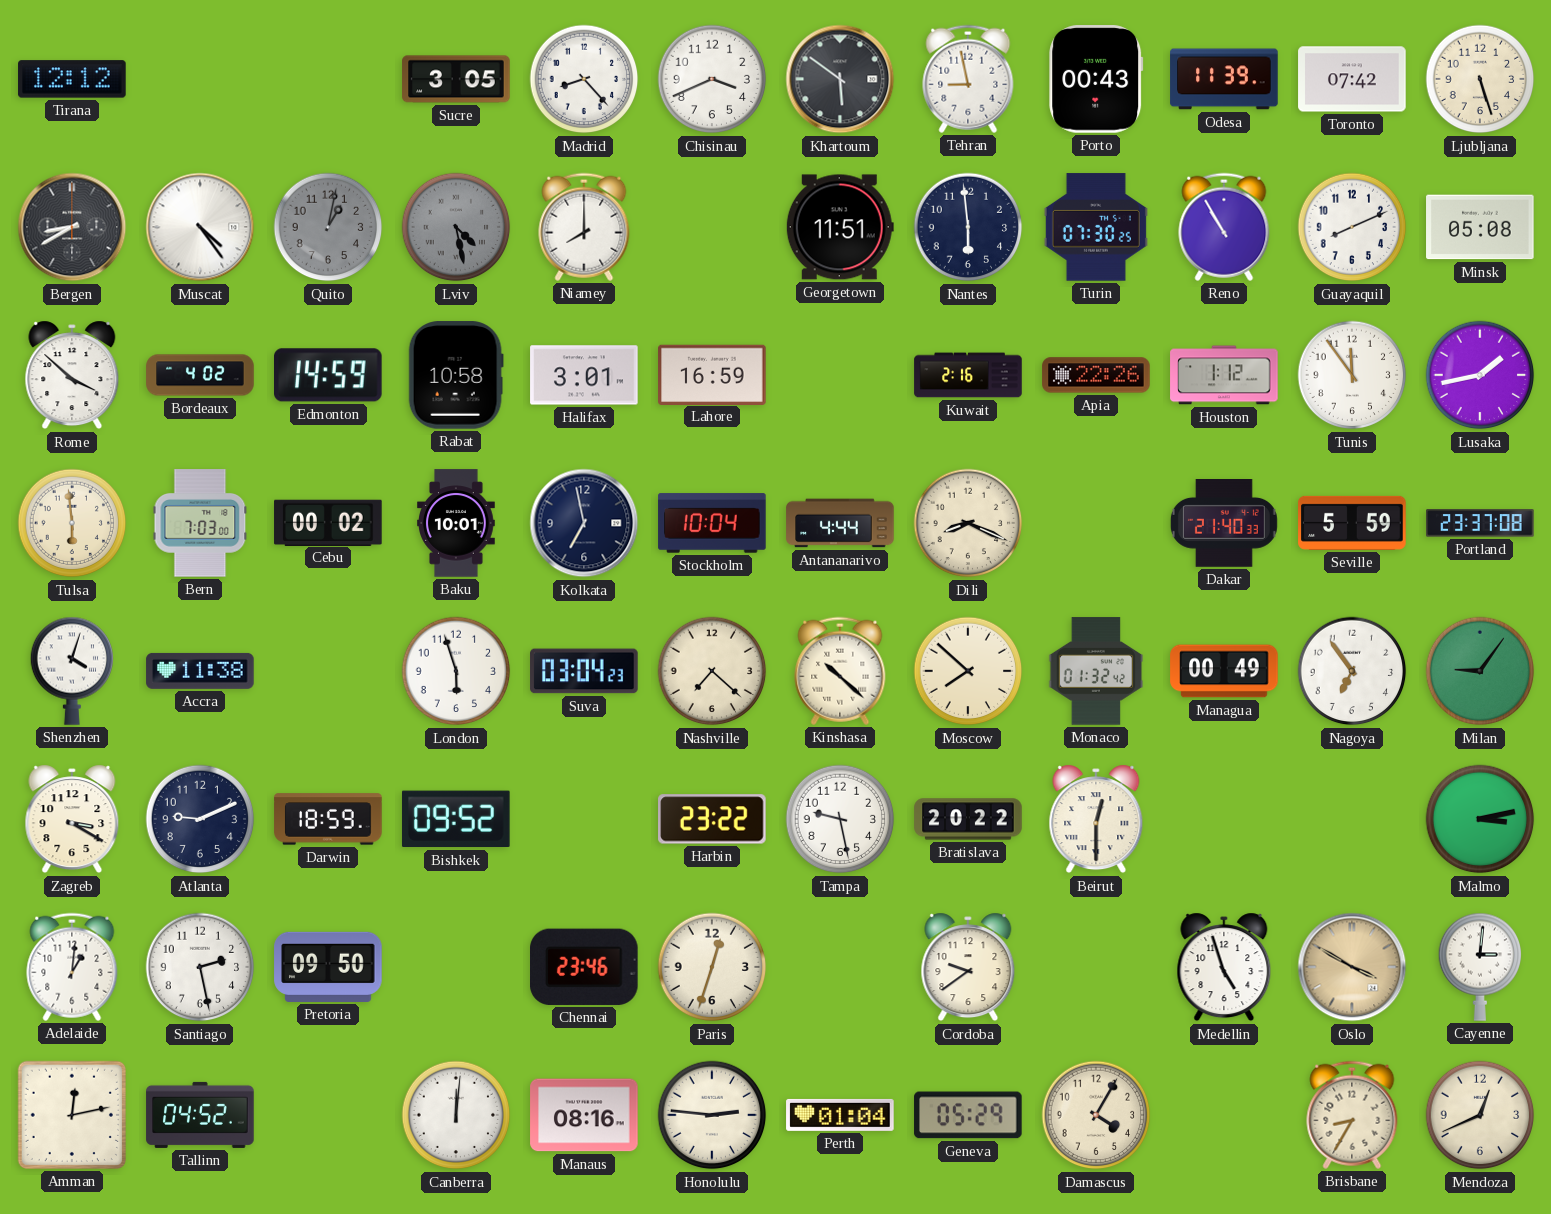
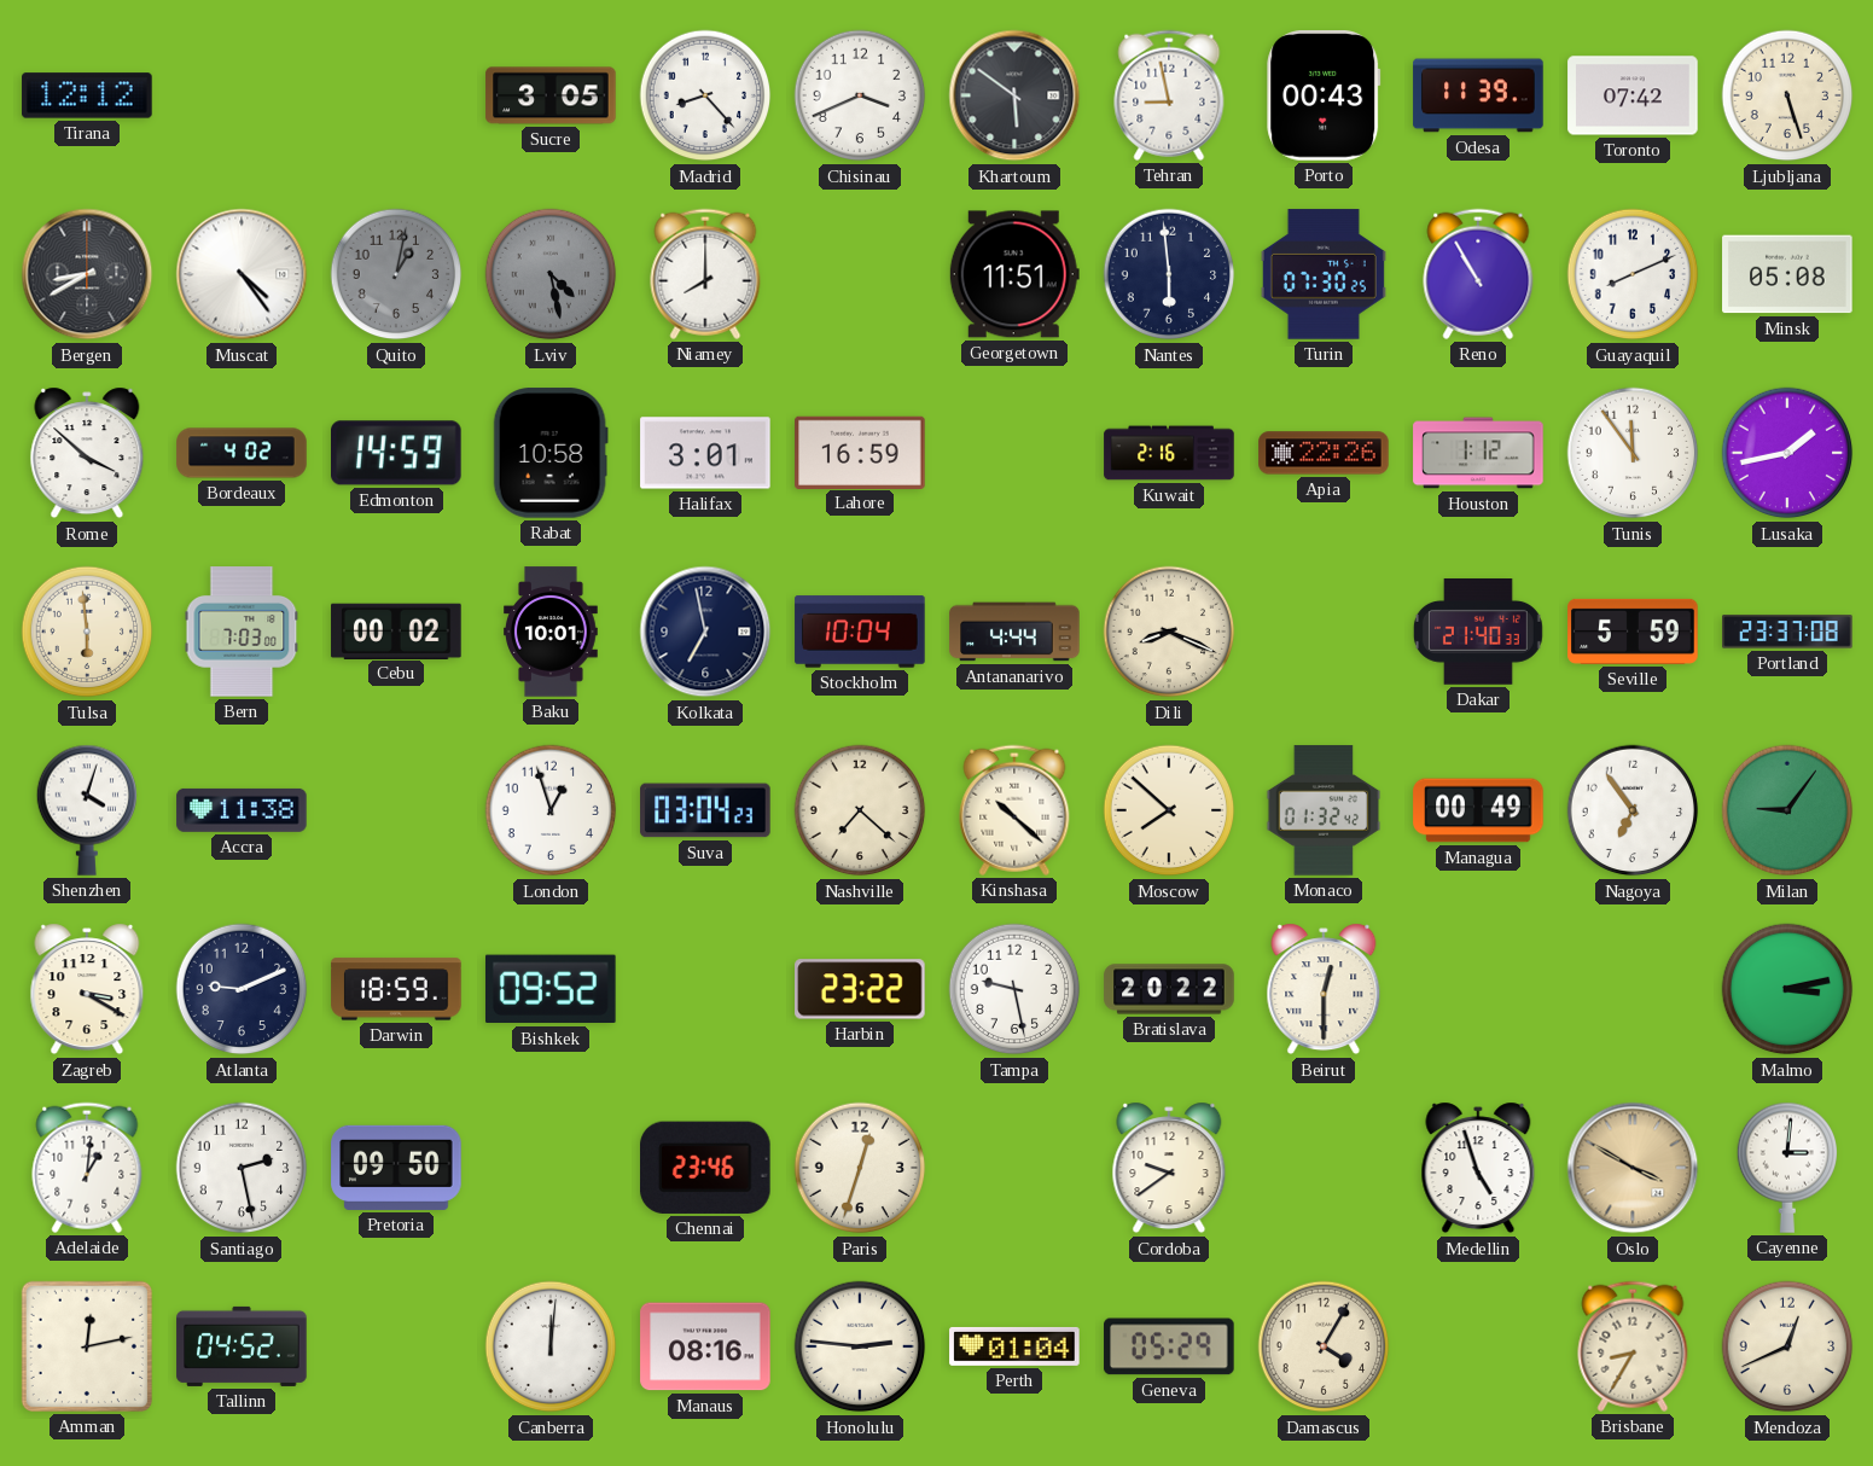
London: 5:57 -> 12:57
